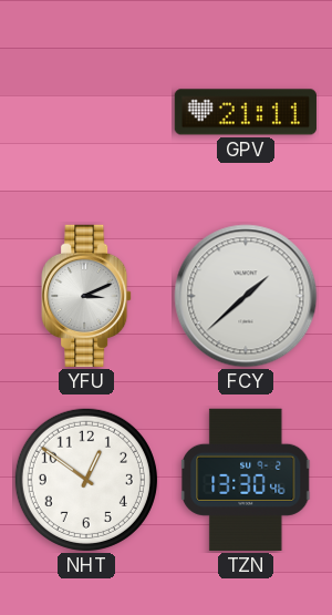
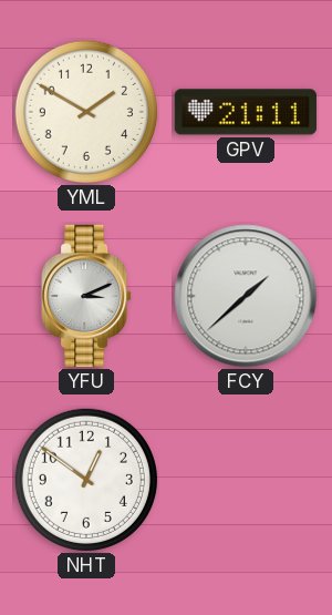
YML: none -> 1:50
TZN: 13:30 -> none
